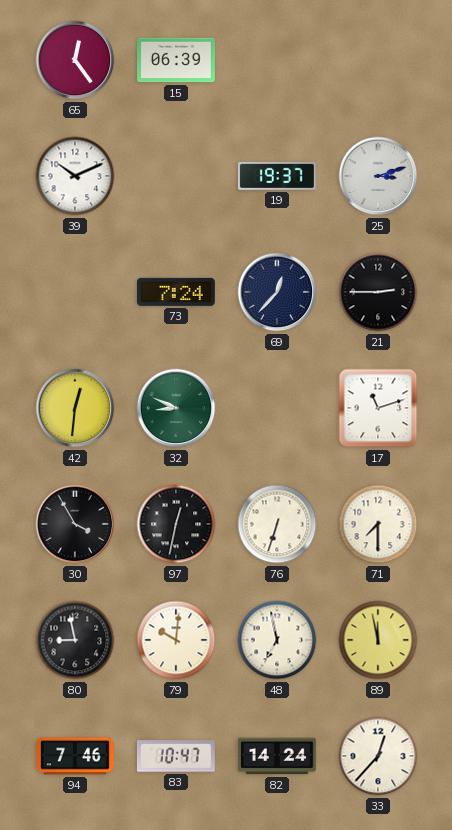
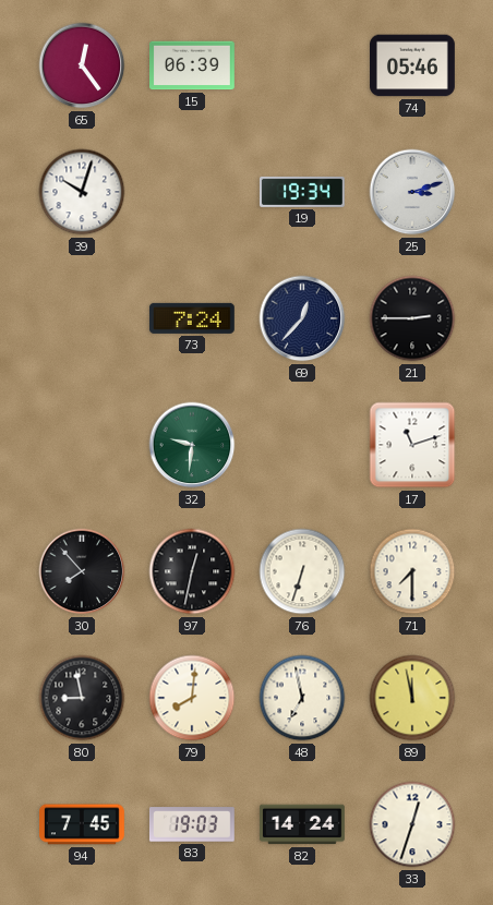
74: none -> 05:46
39: 10:11 -> 10:03
19: 19:37 -> 19:34
42: 12:31 -> none
32: 8:49 -> 9:31
30: 3:55 -> 7:53
79: 10:01 -> 8:01
94: 7:46 -> 7:45
83: 10:47 -> 19:03
33: 12:37 -> 12:33
